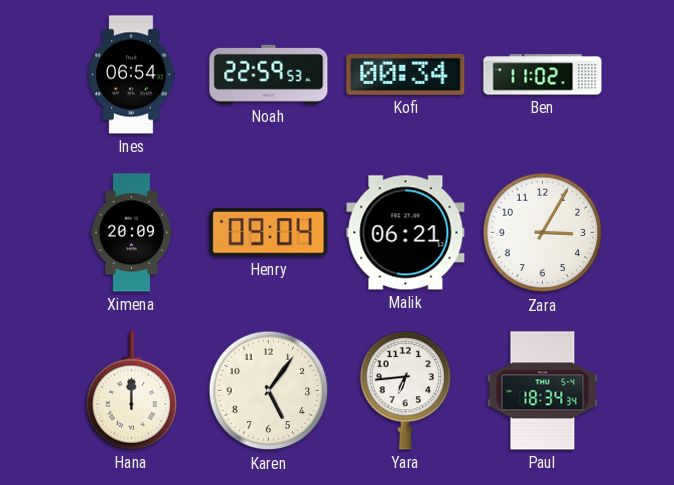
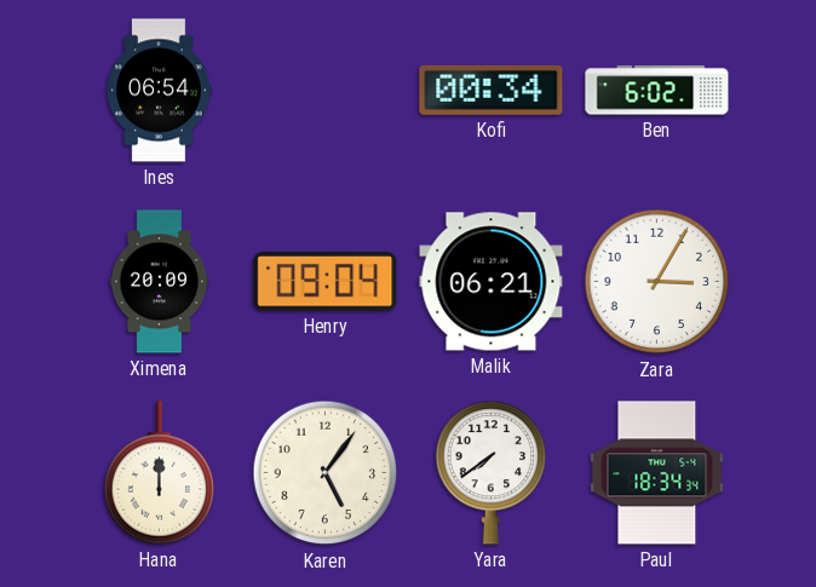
Noah: 22:59 -> none
Ben: 11:02 -> 6:02
Yara: 6:44 -> 7:39
